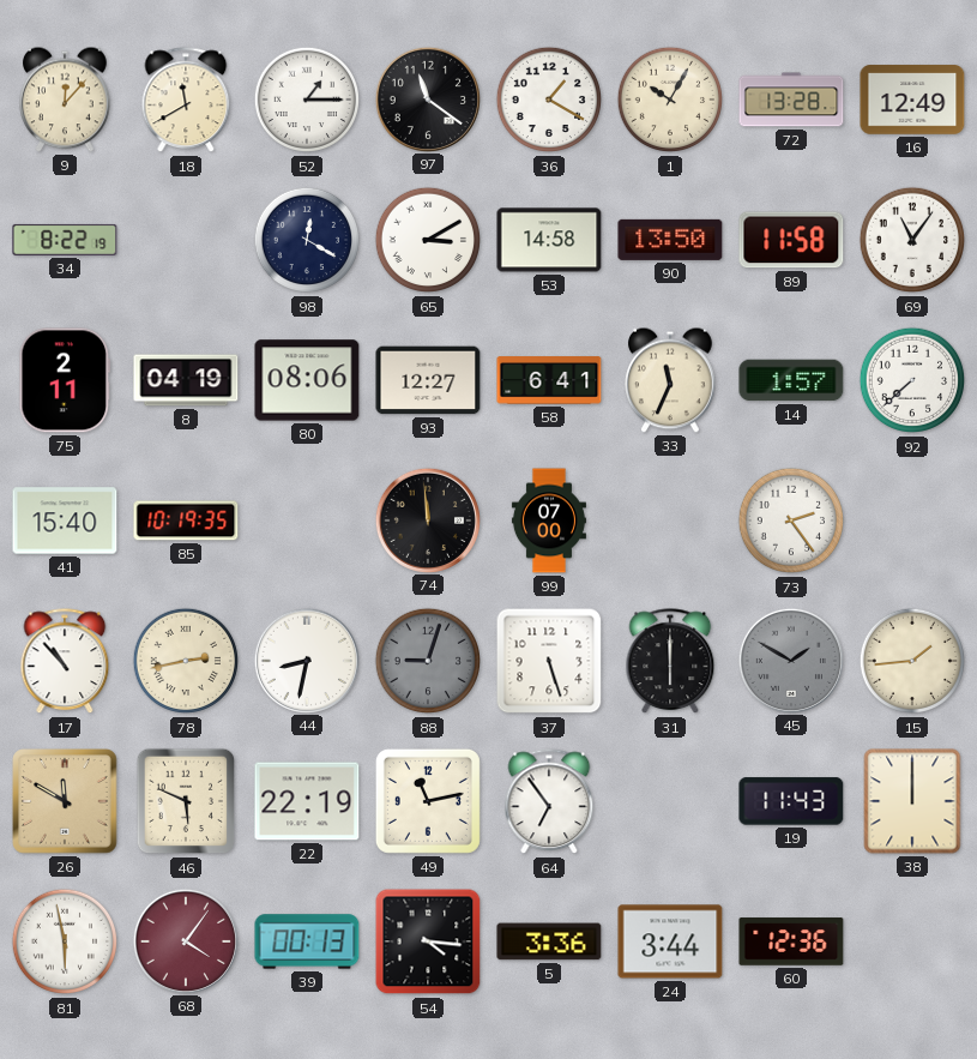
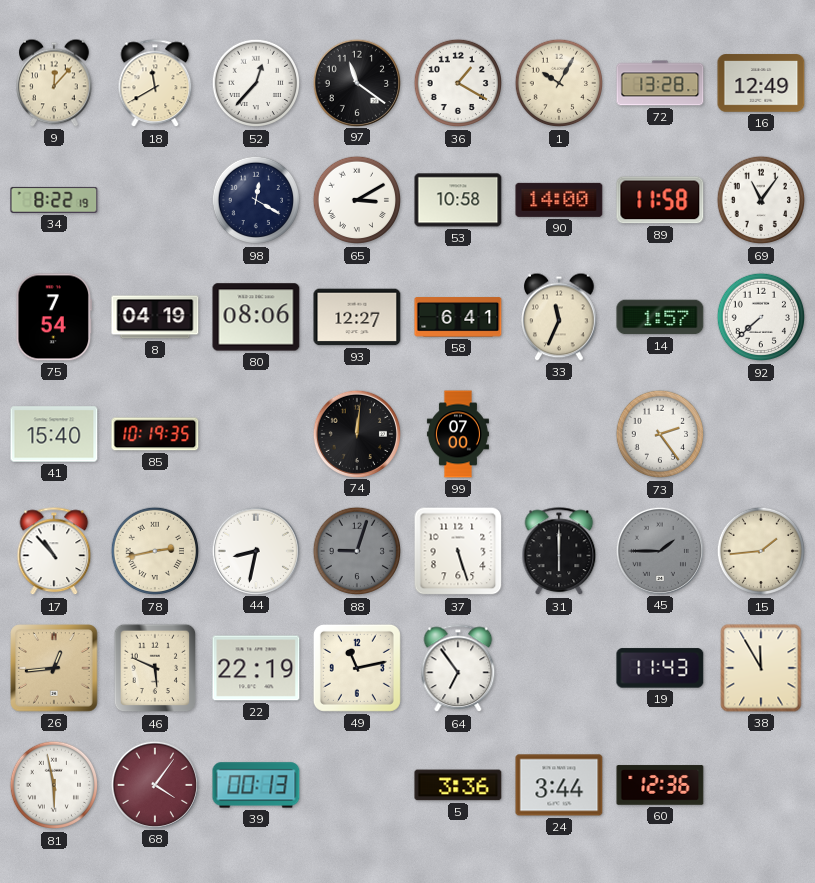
52: 1:15 -> 12:37
53: 14:58 -> 10:58
90: 13:50 -> 14:00
75: 2:11 -> 7:54
74: 11:59 -> 12:01
45: 1:50 -> 1:45
26: 11:50 -> 12:44
38: 12:00 -> 11:55
54: 4:16 -> none
